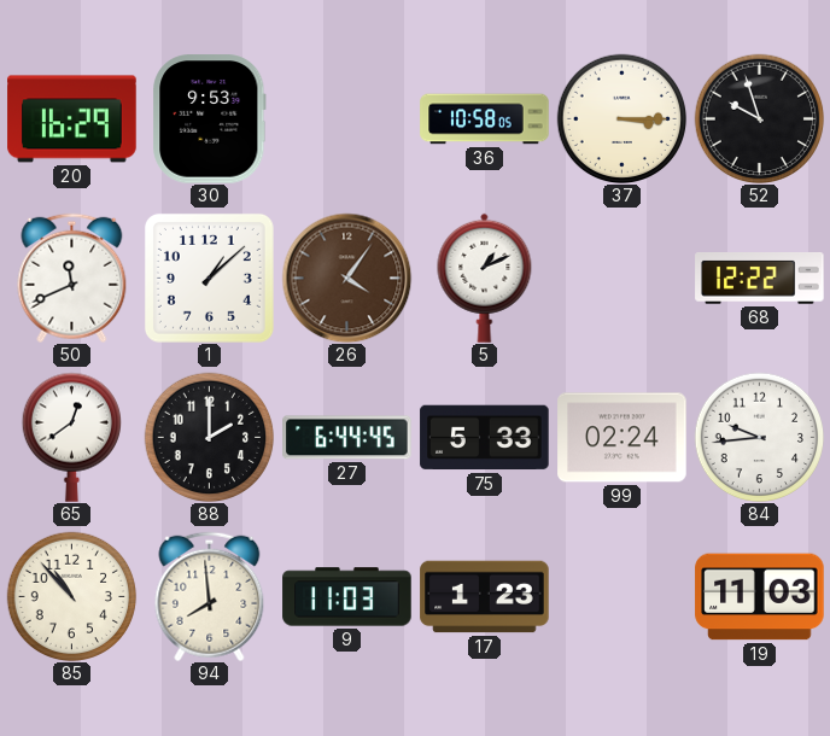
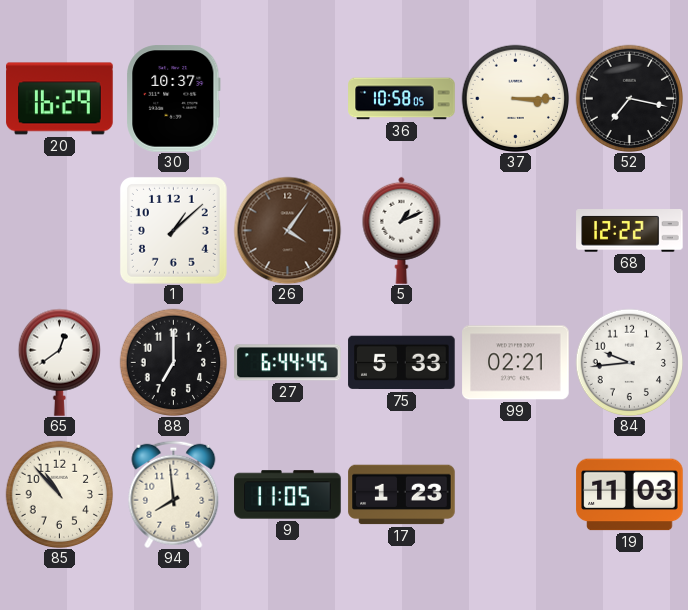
30: 9:53 -> 10:37
52: 9:57 -> 7:17
50: 11:41 -> none
88: 2:00 -> 7:00
99: 02:24 -> 02:21
9: 11:03 -> 11:05
